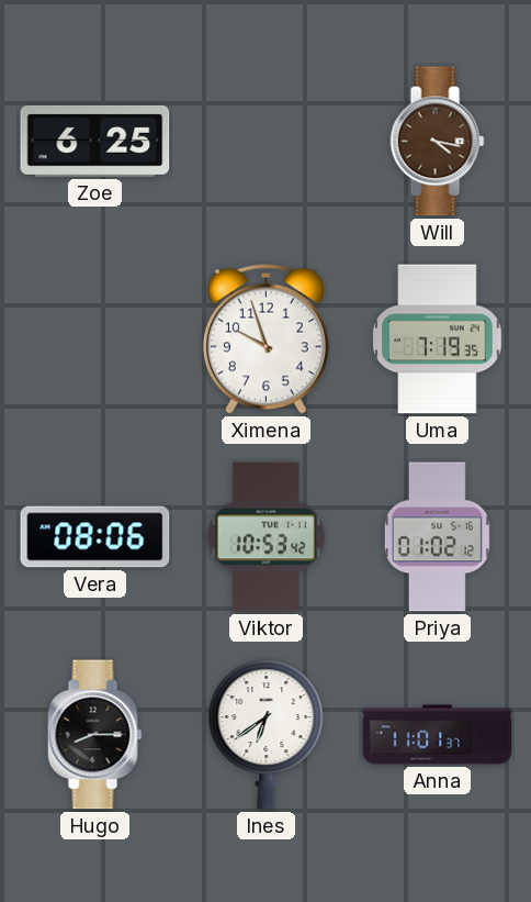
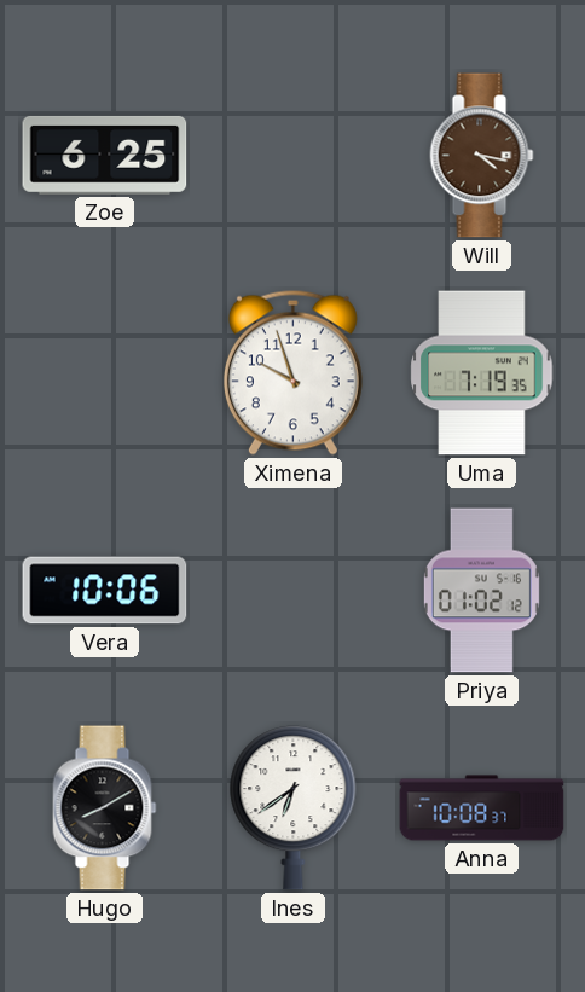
Vera: 08:06 -> 10:06
Viktor: 10:53 -> none
Hugo: 8:15 -> 8:10
Anna: 11:01 -> 10:08
